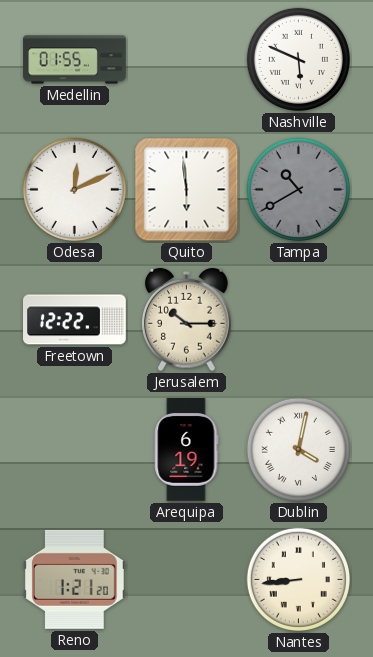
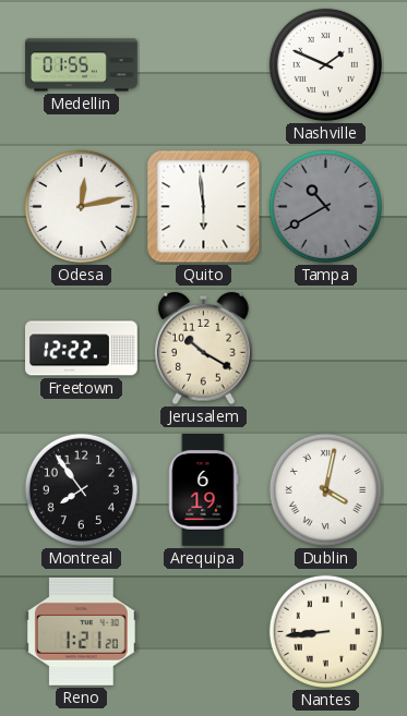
Nashville: 5:49 -> 1:49
Odesa: 12:11 -> 12:13
Jerusalem: 10:15 -> 10:20
Montreal: none -> 7:54
